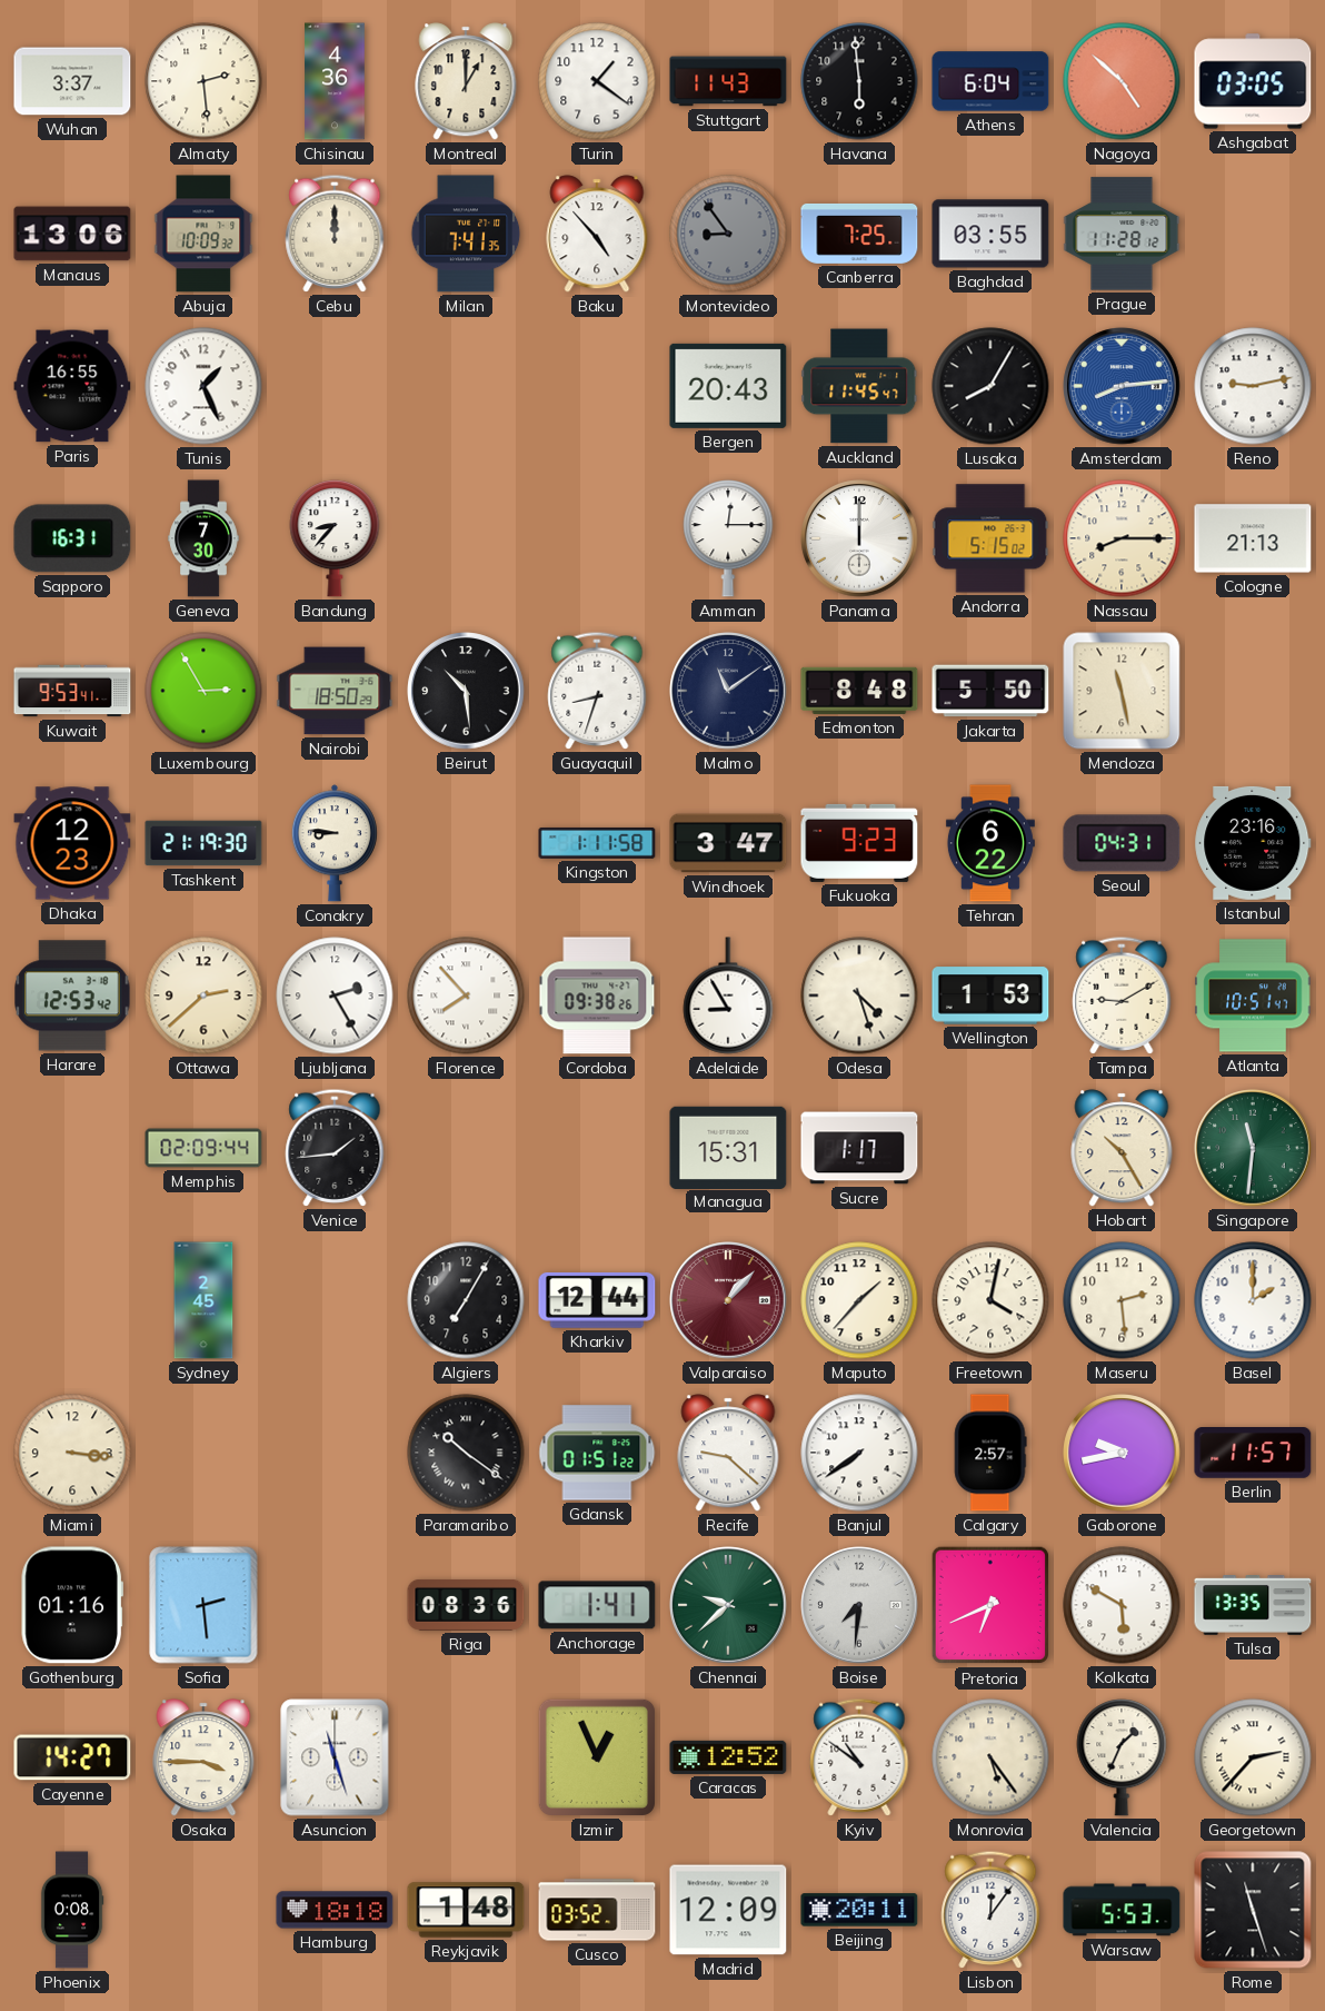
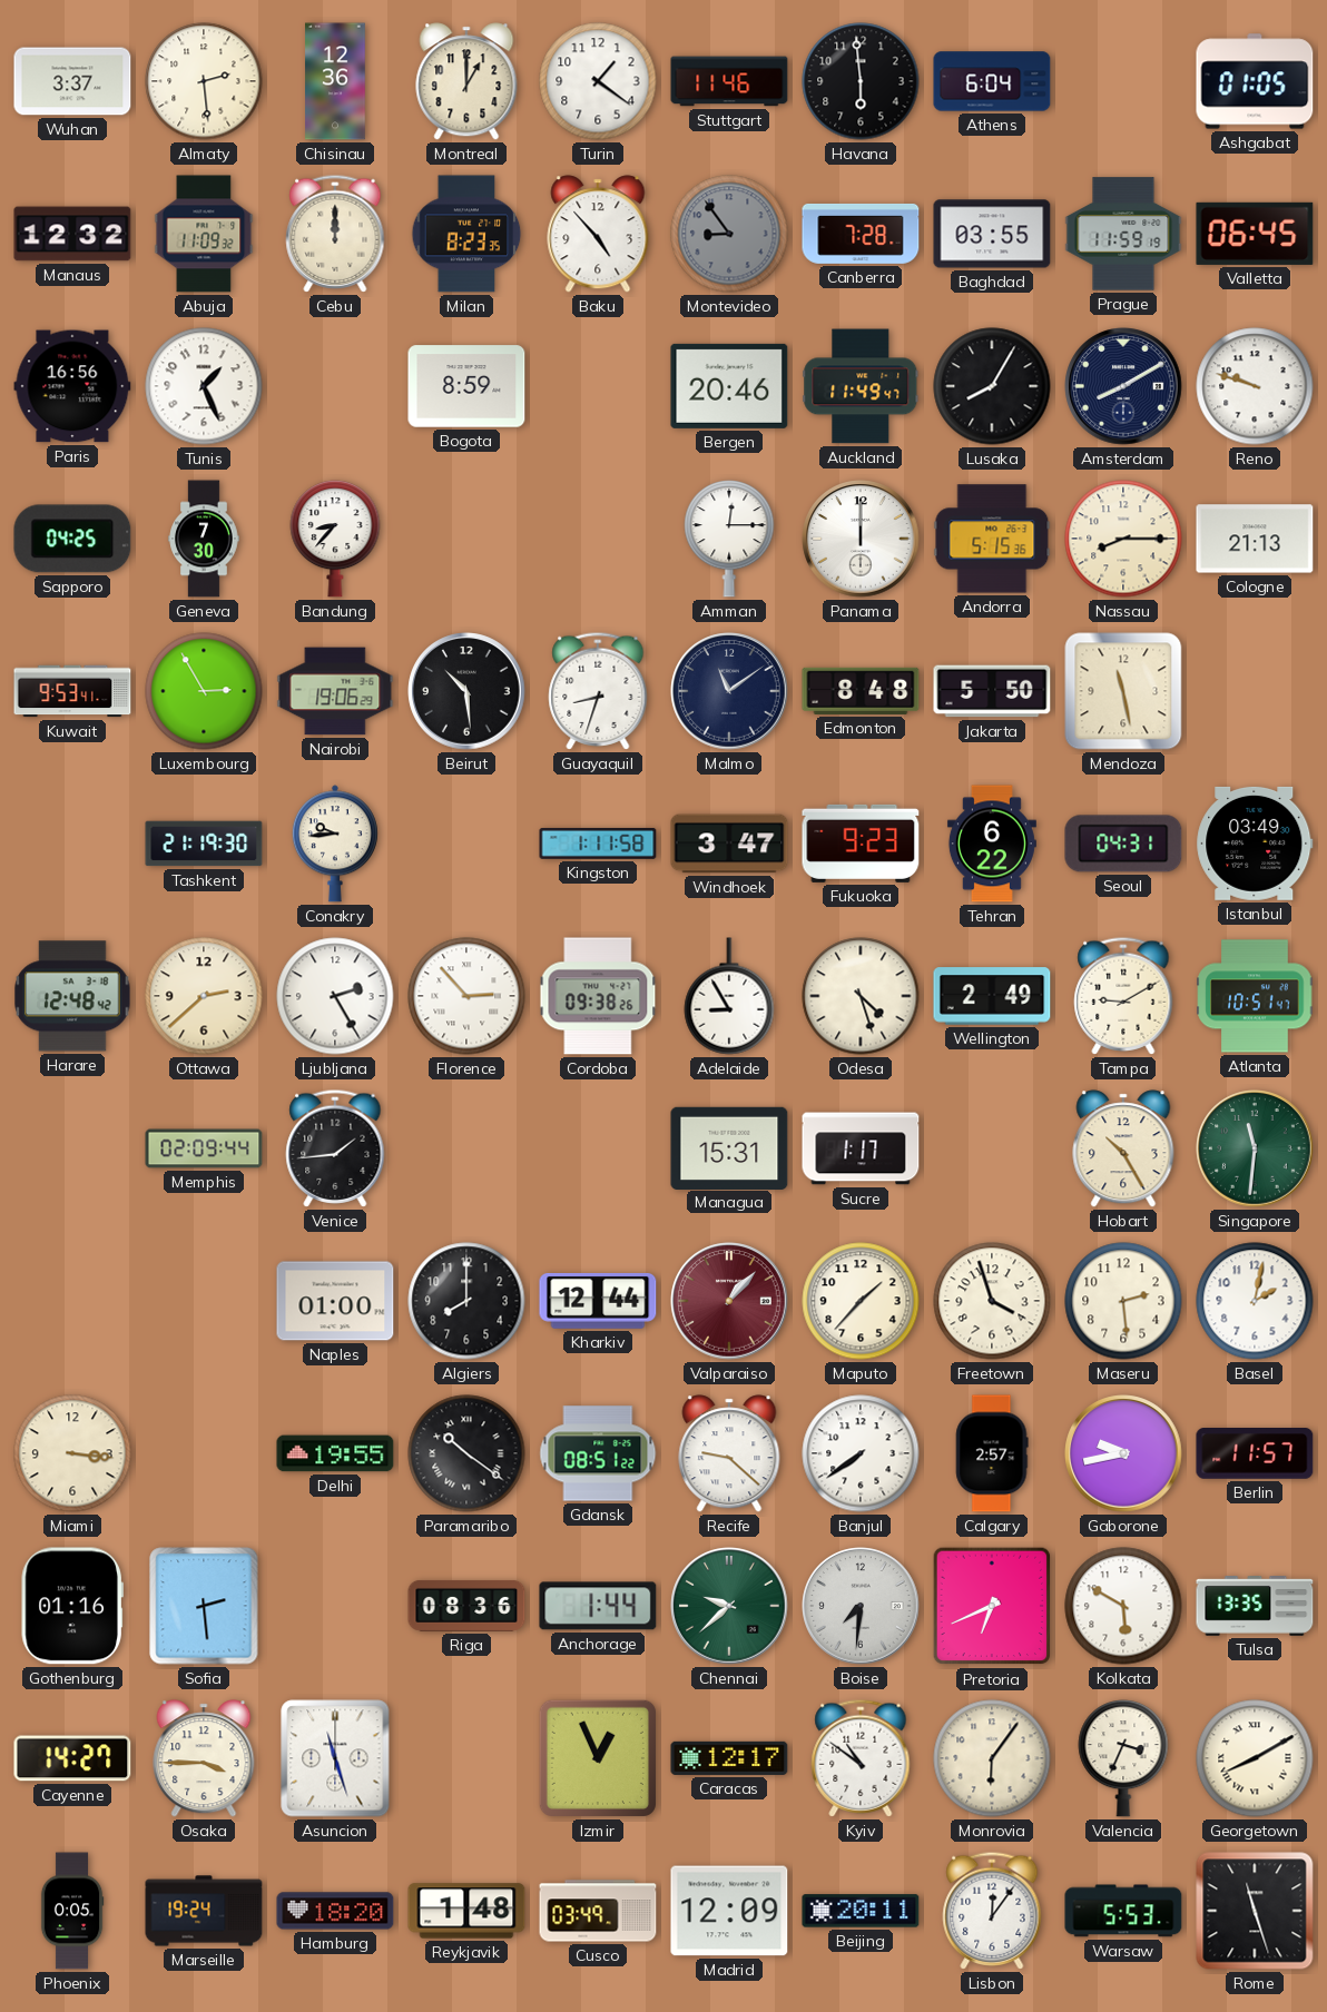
Chisinau: 4:36 -> 12:36
Stuttgart: 11:43 -> 11:46
Nagoya: 4:52 -> none
Ashgabat: 03:05 -> 01:05
Manaus: 13:06 -> 12:32
Abuja: 10:09 -> 11:09
Milan: 7:41 -> 8:23
Canberra: 7:25 -> 7:28
Prague: 11:28 -> 11:59
Valletta: none -> 06:45
Paris: 16:55 -> 16:56
Bogota: none -> 8:59
Bergen: 20:43 -> 20:46
Auckland: 11:45 -> 11:49
Amsterdam: 8:14 -> 8:10
Amsterdam dial: blue -> navy
Reno: 9:13 -> 9:48
Sapporo: 16:31 -> 04:25
Andorra: 5:15:02 -> 5:15:36
Nairobi: 18:50 -> 19:06
Dhaka: 12:23 -> none
Conakry: 8:46 -> 9:44
Istanbul: 23:16 -> 03:49
Harare: 12:53 -> 12:48
Florence: 7:53 -> 2:53
Wellington: 1:53 -> 2:49
Sydney: 2:45 -> none
Naples: none -> 01:00
Algiers: 7:05 -> 8:00
Freetown: 4:02 -> 3:57
Basel: 2:00 -> 2:02
Delhi: none -> 19:55
Gdansk: 01:51 -> 08:51
Anchorage: 1:41 -> 1:44
Caracas: 12:52 -> 12:17
Monrovia: 5:24 -> 6:06
Valencia: 1:34 -> 3:34
Georgetown: 2:37 -> 8:10
Phoenix: 0:08 -> 0:05
Marseille: none -> 19:24
Hamburg: 18:18 -> 18:20
Cusco: 03:52 -> 03:49
